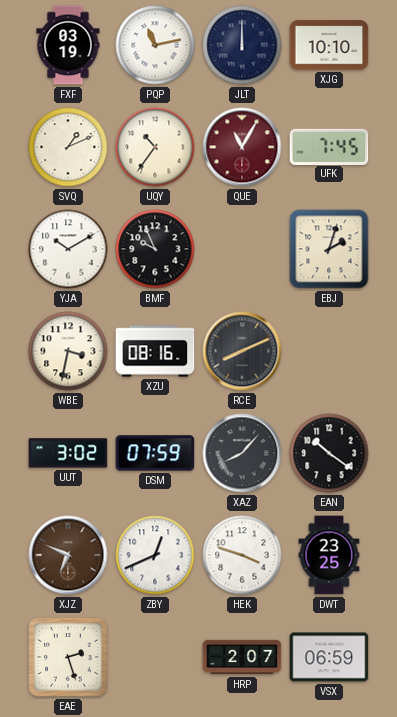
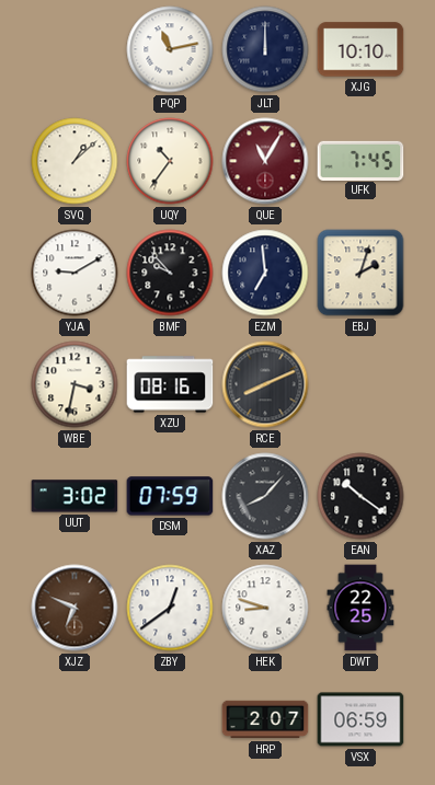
FXF: 03:19 -> none
SVQ: 1:11 -> 1:08
YJA: 10:10 -> 9:10
BMF: 9:56 -> 9:53
EZM: none -> 6:59
ZBY: 12:41 -> 12:39
HEK: 3:48 -> 8:48
DWT: 23:25 -> 22:25
EAE: 2:27 -> none
